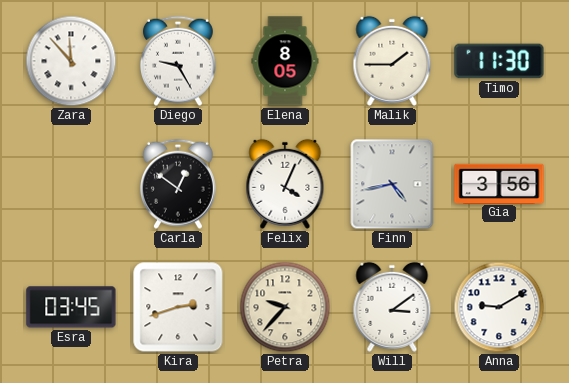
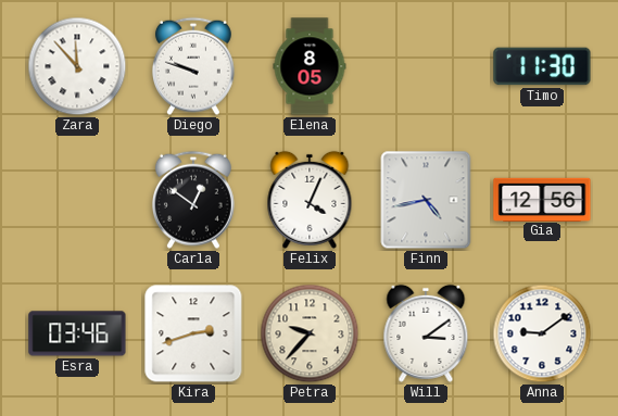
Diego: 9:25 -> 9:48
Malik: 1:45 -> none
Gia: 3:56 -> 12:56
Esra: 03:45 -> 03:46
Anna: 9:10 -> 9:09
